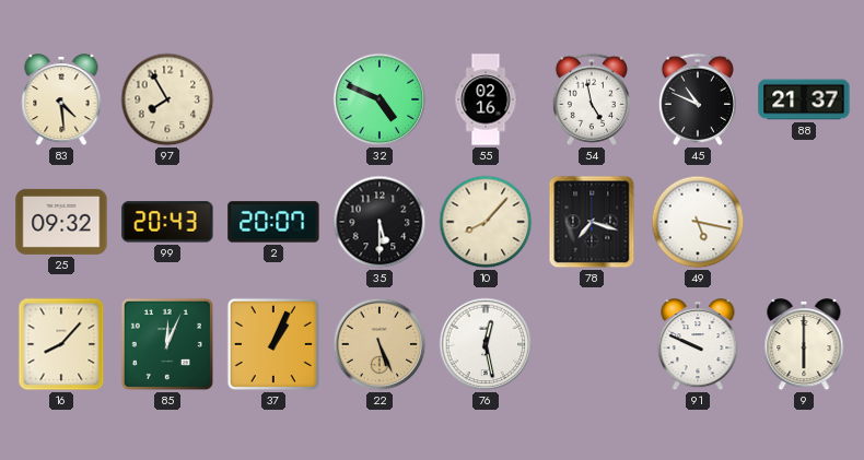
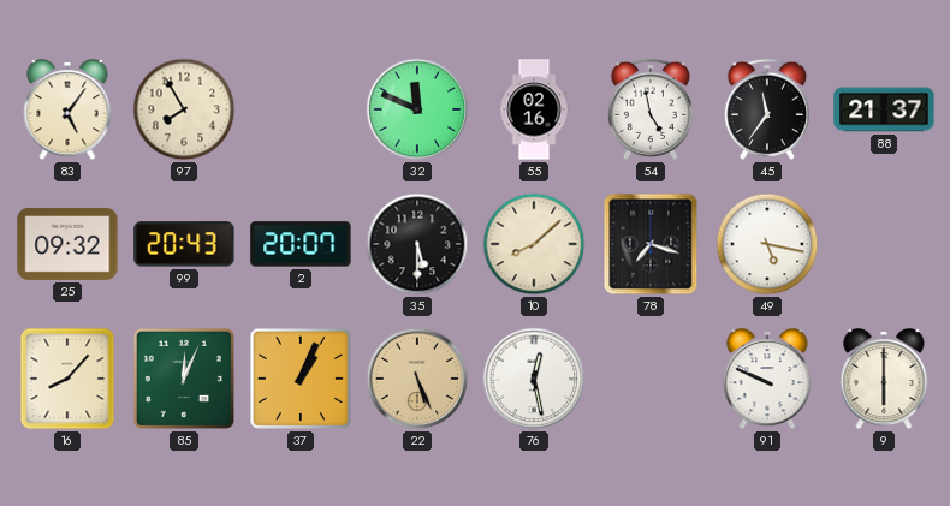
83: 4:29 -> 5:06
32: 4:49 -> 11:49
45: 10:49 -> 11:36
10: 8:07 -> 8:08
